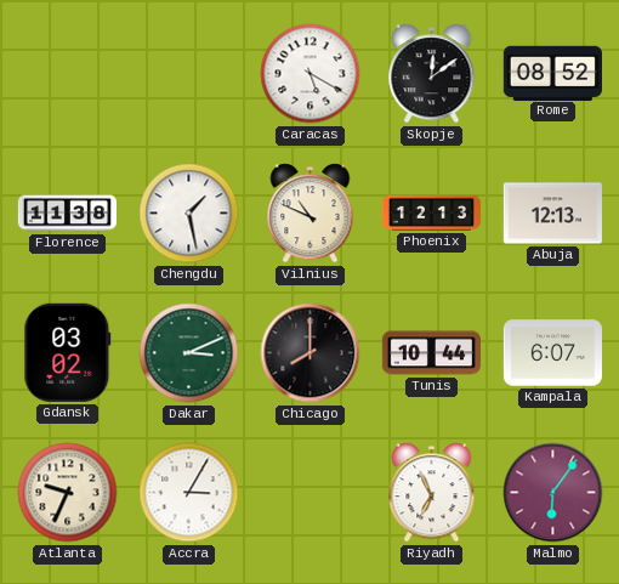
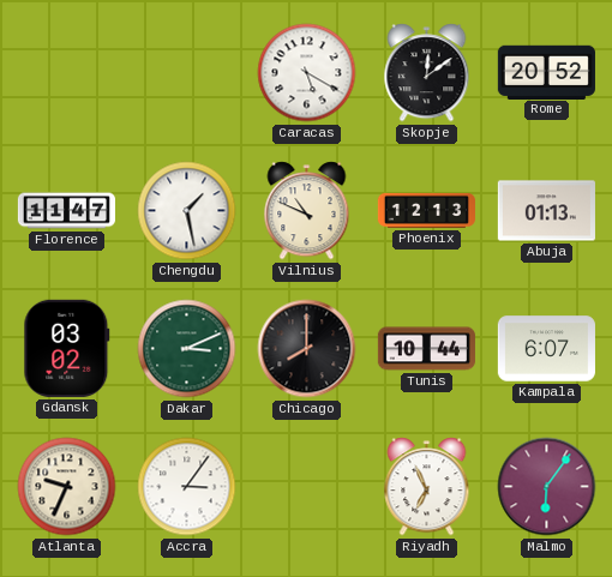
Rome: 08:52 -> 20:52
Florence: 11:38 -> 11:47
Abuja: 12:13 -> 01:13
Accra: 3:05 -> 3:06
